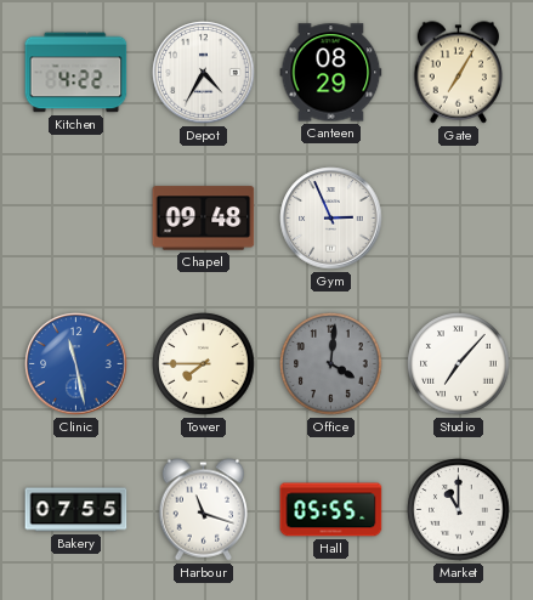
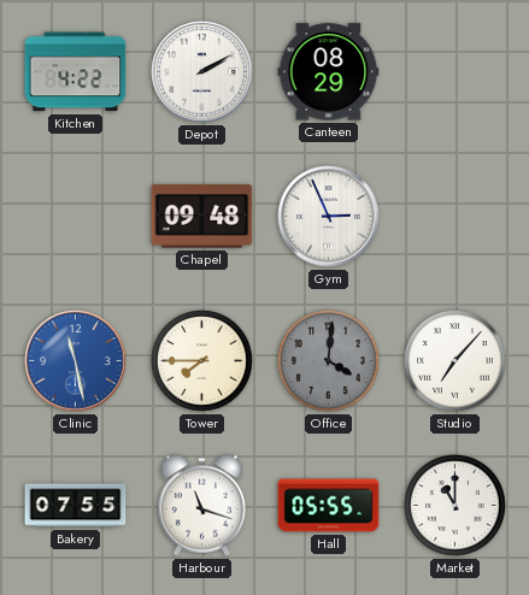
Depot: 4:35 -> 2:10
Gate: 7:05 -> none
